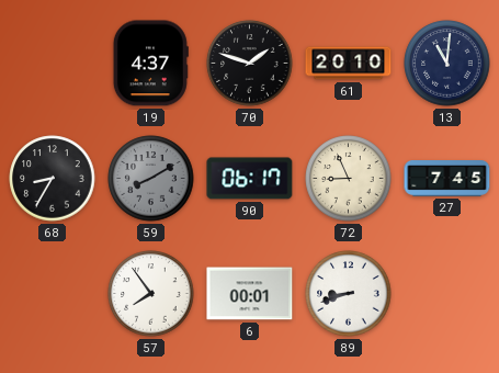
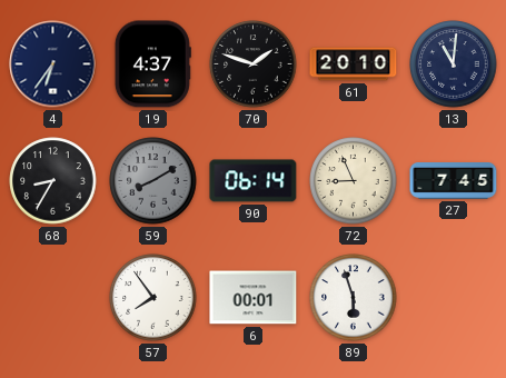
4: none -> 6:36
90: 06:17 -> 06:14
89: 8:42 -> 5:57
